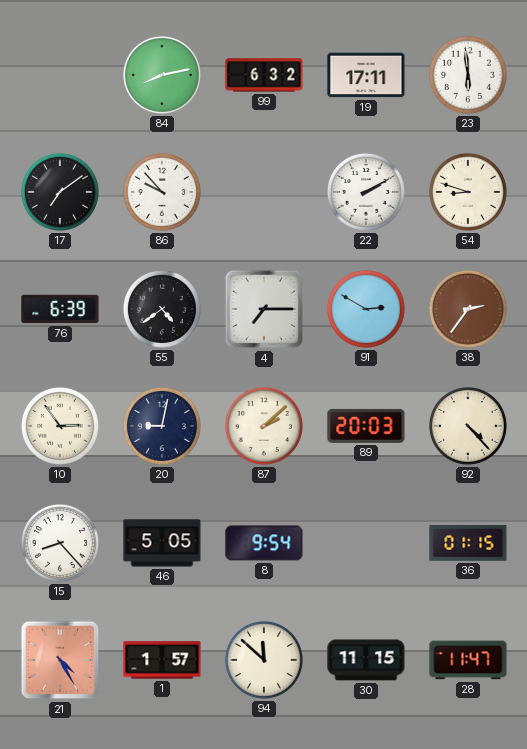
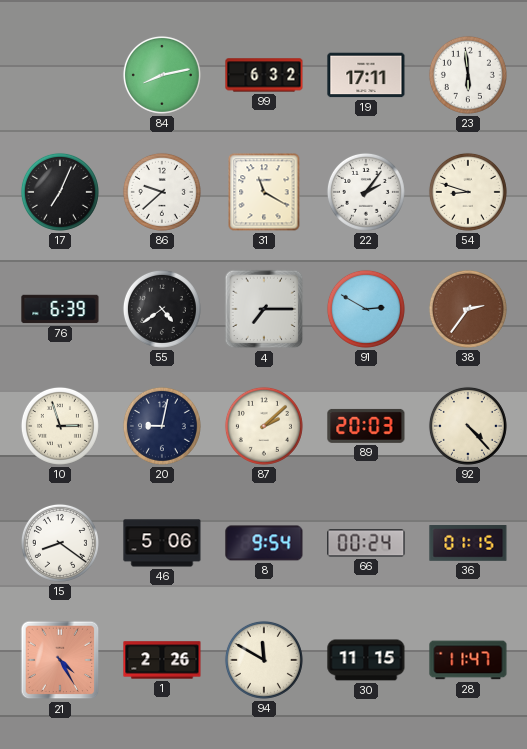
17: 7:09 -> 7:04
86: 9:53 -> 9:38
31: none -> 11:20
22: 2:10 -> 2:06
10: 2:54 -> 2:57
15: 8:23 -> 8:21
46: 5:05 -> 5:06
66: none -> 00:24
1: 1:57 -> 2:26
94: 11:52 -> 11:50
